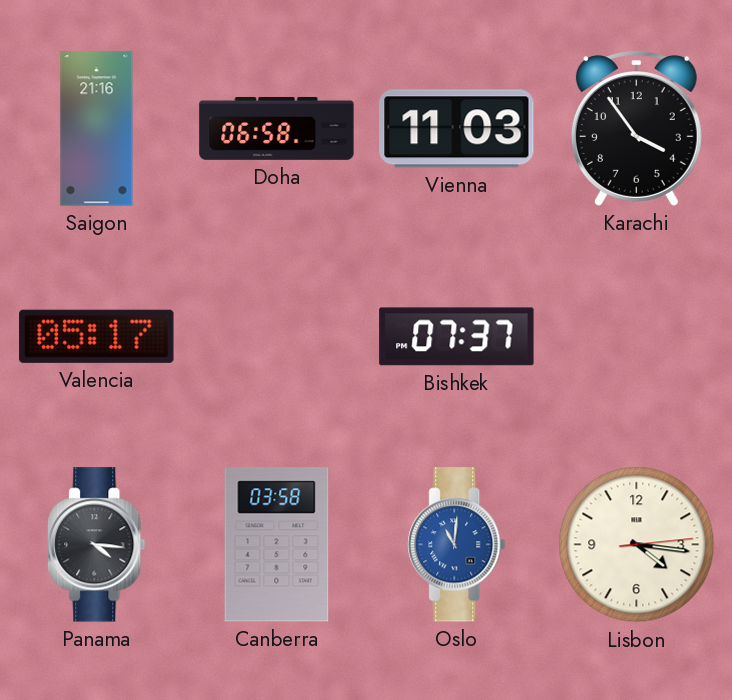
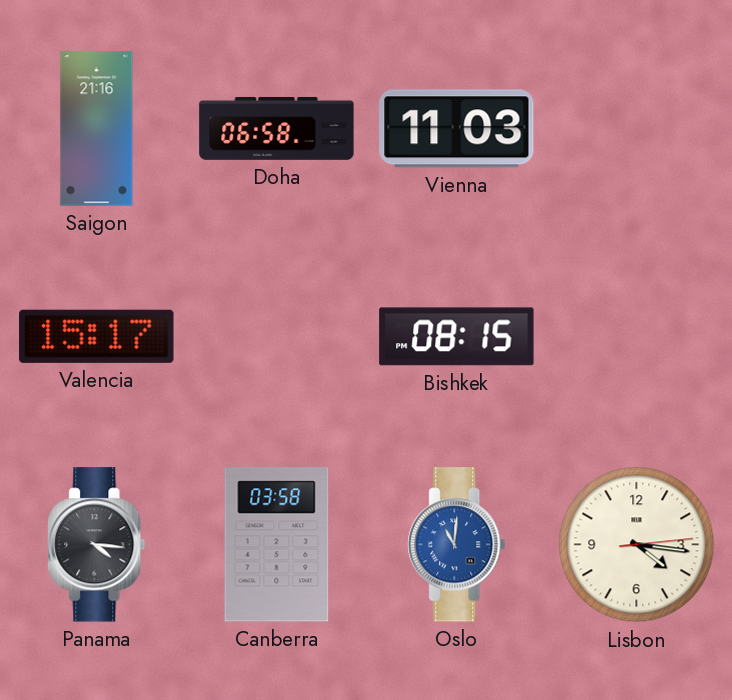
Karachi: 3:54 -> none
Valencia: 05:17 -> 15:17
Bishkek: 07:37 -> 08:15
